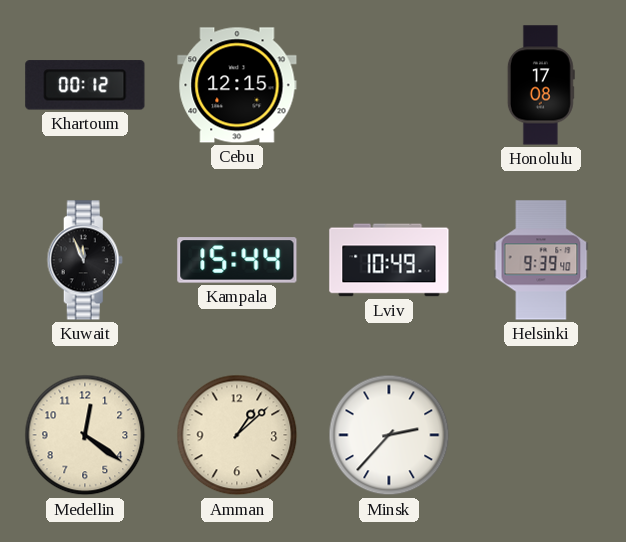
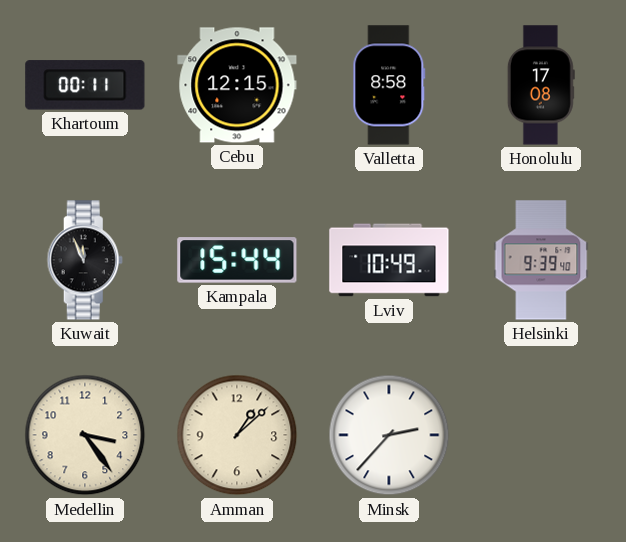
Khartoum: 00:12 -> 00:11
Valletta: none -> 8:58
Medellin: 12:21 -> 3:24
